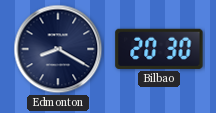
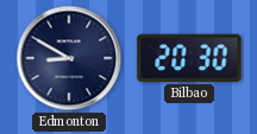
Edmonton: 8:20 -> 8:50
